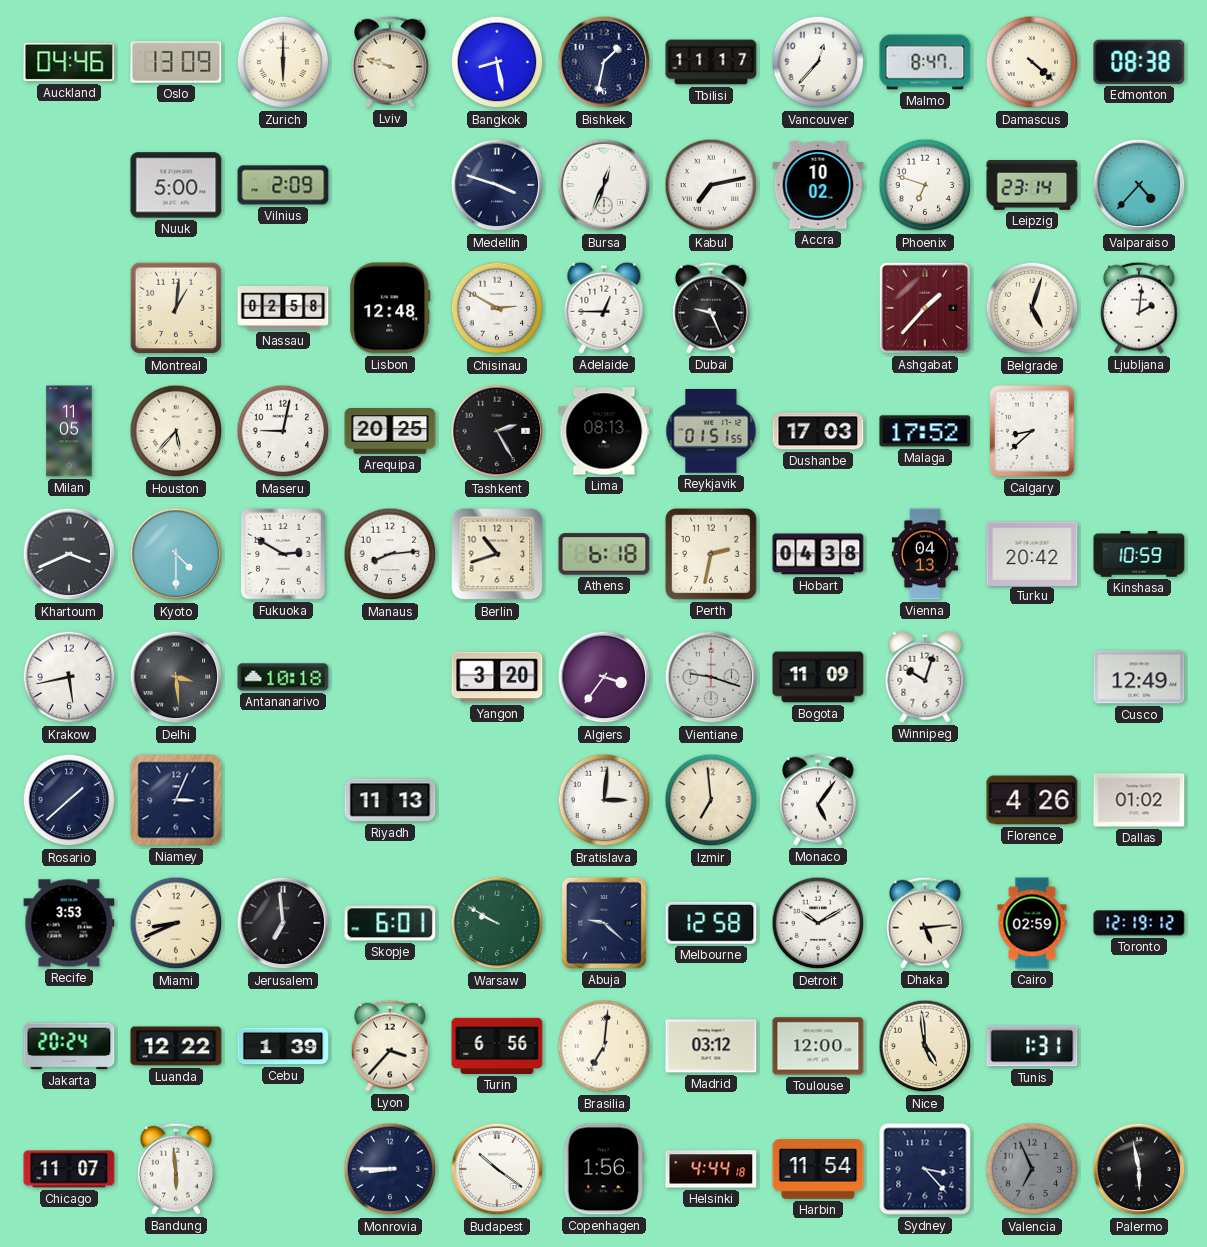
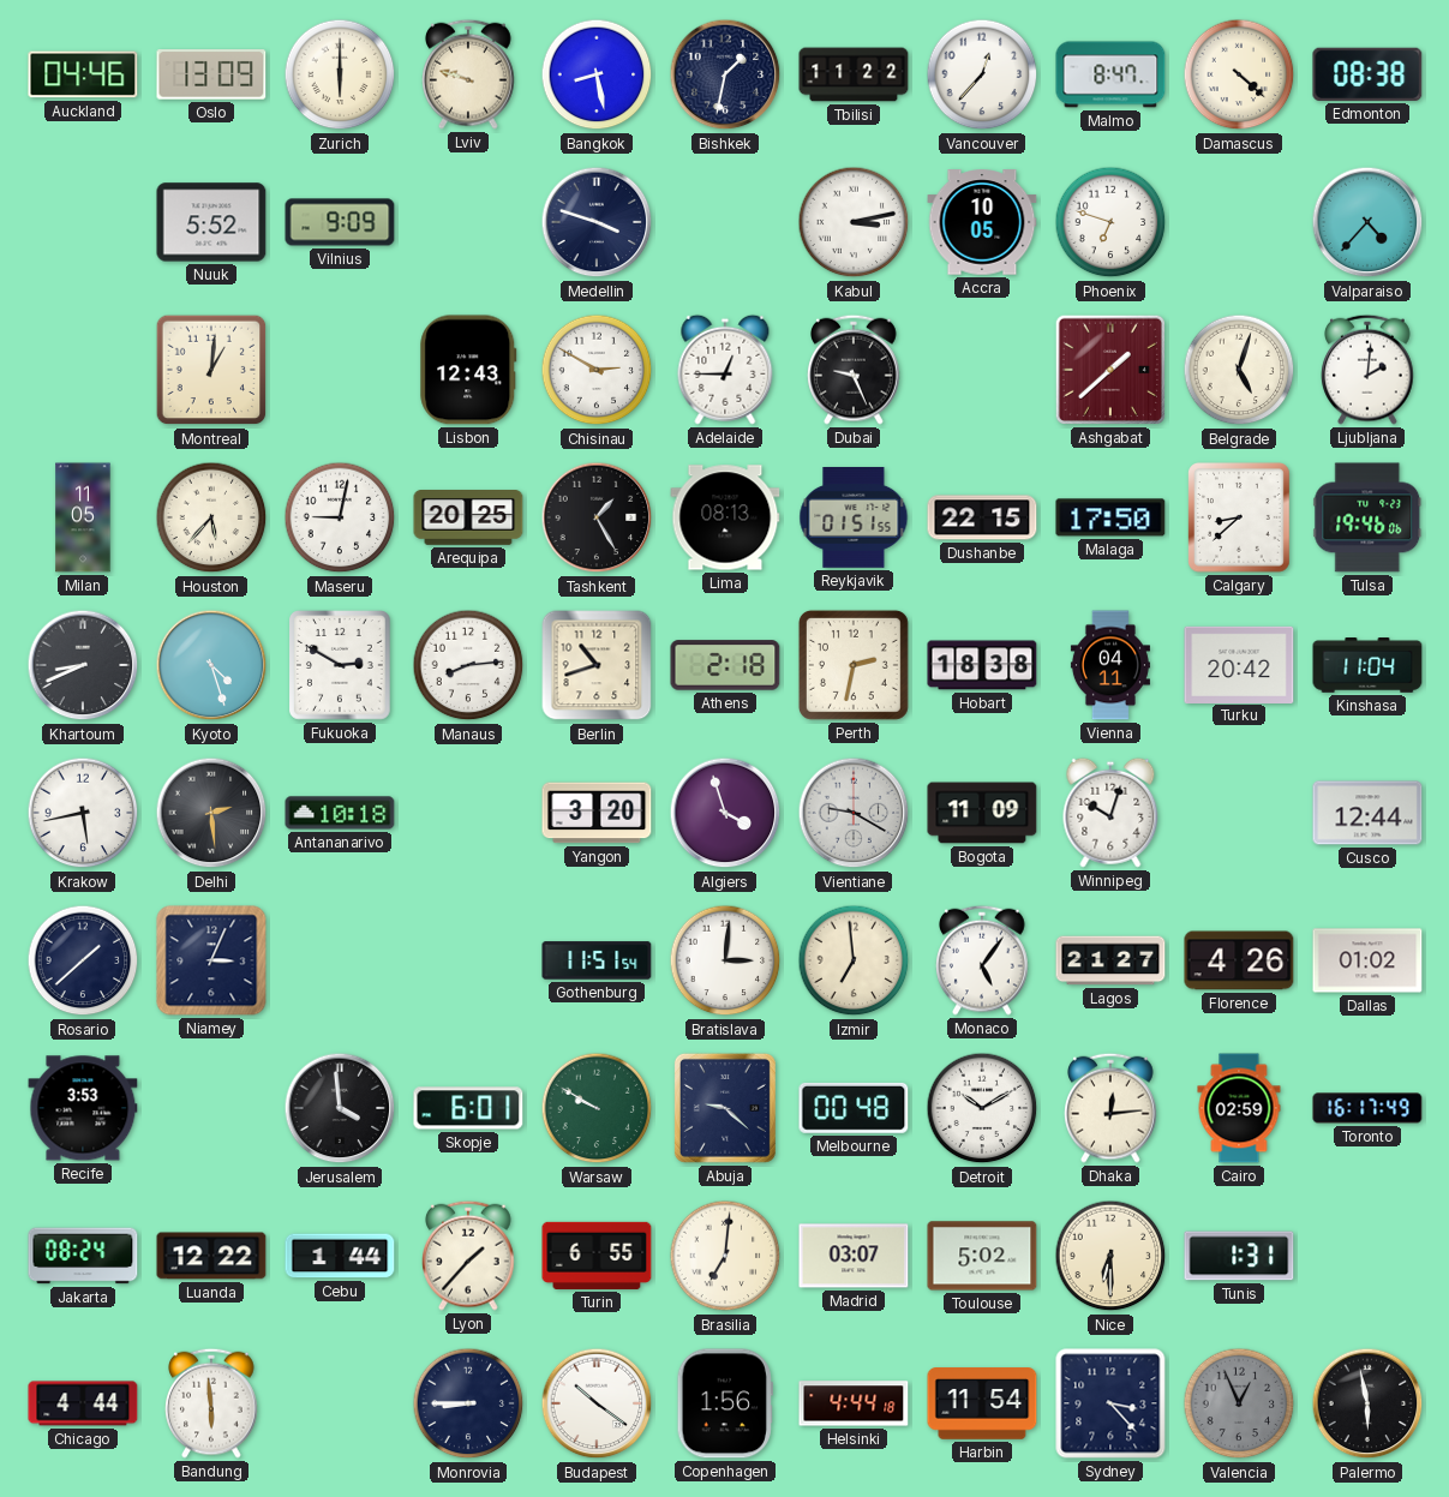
Tbilisi: 11:17 -> 11:22
Nuuk: 5:00 -> 5:52
Vilnius: 2:09 -> 9:09
Bursa: 12:34 -> none
Kabul: 7:13 -> 3:13
Accra: 10:02 -> 10:05
Leipzig: 23:14 -> none
Nassau: 02:58 -> none
Lisbon: 12:48 -> 12:43
Ashgabat: 1:37 -> 1:38
Tashkent: 2:25 -> 1:25
Dushanbe: 17:03 -> 22:15
Malaga: 17:52 -> 17:50
Tulsa: none -> 19:46
Khartoum: 3:41 -> 8:41
Kyoto: 4:30 -> 4:27
Athens: 6:18 -> 2:18
Hobart: 04:38 -> 18:38
Vienna: 04:13 -> 04:11
Kinshasa: 10:59 -> 11:04
Delhi: 3:29 -> 2:29
Algiers: 3:36 -> 3:57
Vientiane: 9:18 -> 9:20
Cusco: 12:49 -> 12:44
Riyadh: 11:13 -> none
Gothenburg: none -> 11:51
Lagos: none -> 21:27
Miami: 8:41 -> none
Jerusalem: 6:59 -> 3:59
Melbourne: 12:58 -> 00:48
Dhaka: 5:14 -> 12:14
Toronto: 12:19 -> 16:17
Jakarta: 20:24 -> 08:24
Cebu: 1:39 -> 1:44
Lyon: 3:37 -> 1:37
Turin: 6:56 -> 6:55
Madrid: 03:12 -> 03:07
Toulouse: 12:00 -> 5:02
Nice: 4:59 -> 6:30
Chicago: 11:07 -> 4:44
Valencia: 6:56 -> 12:56
